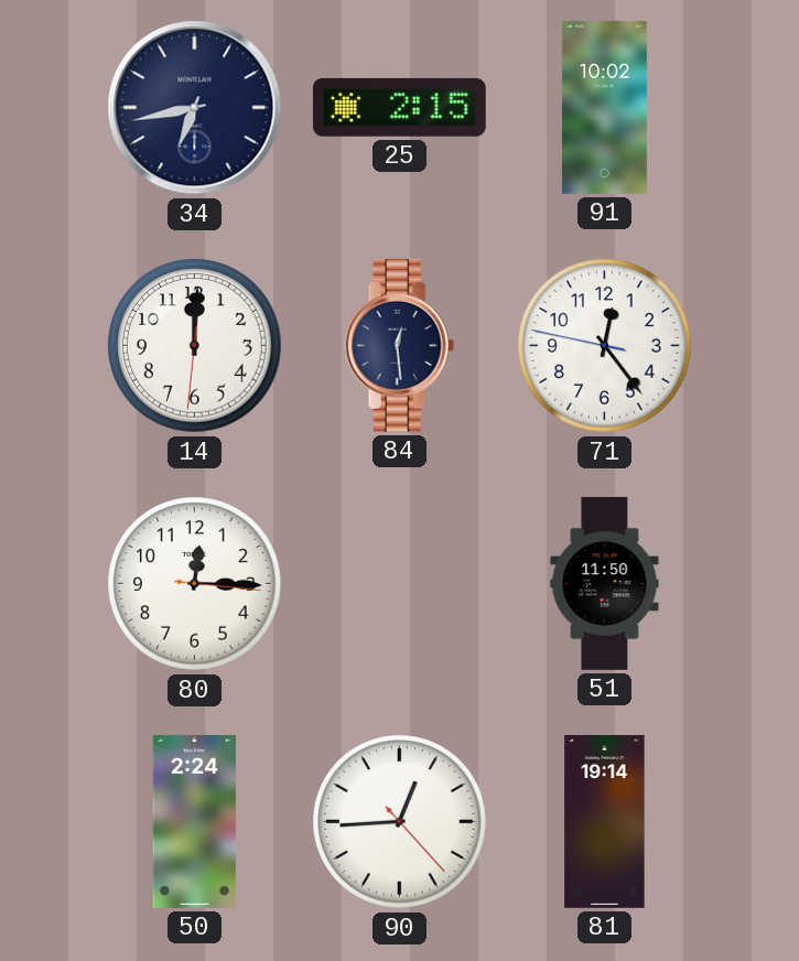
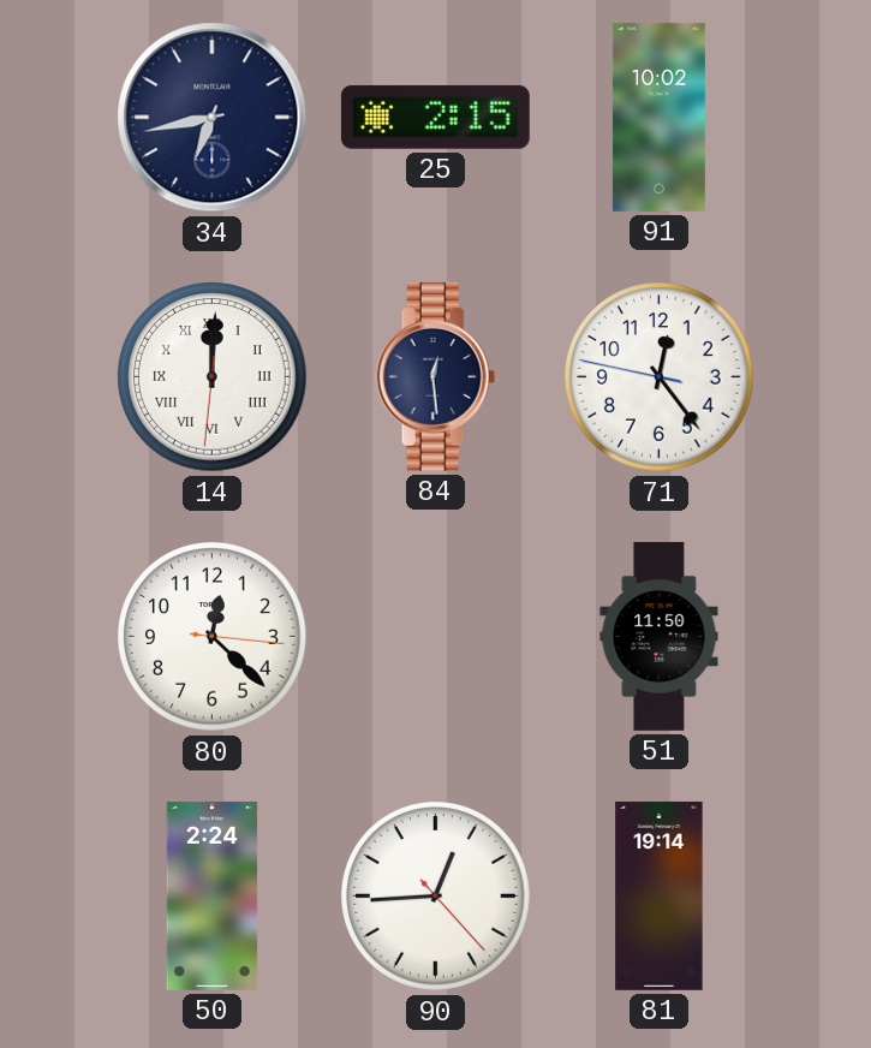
14 numerals: Arabic -> Roman
80: 12:15 -> 12:22
